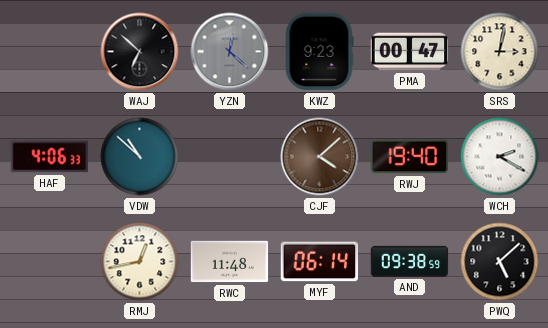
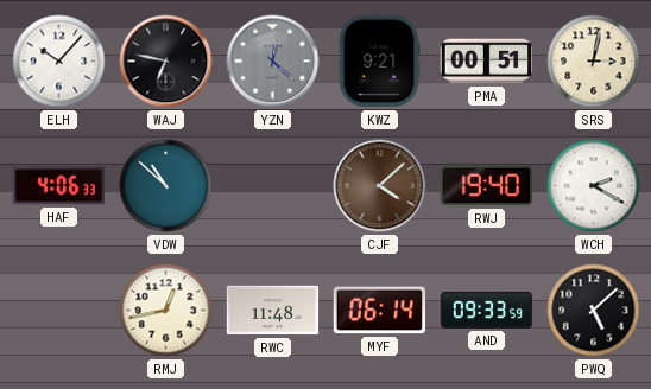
ELH: none -> 10:07
WAJ: 6:52 -> 6:47
KWZ: 9:23 -> 9:21
PMA: 00:47 -> 00:51
AND: 09:38 -> 09:33
